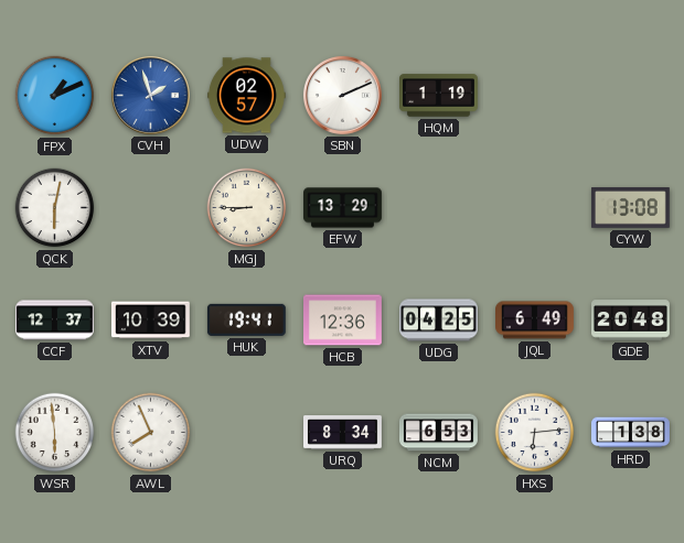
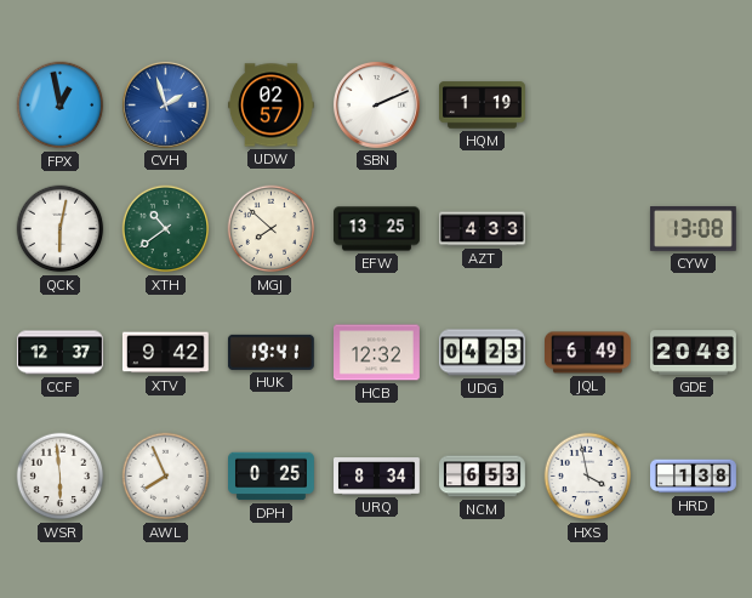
FPX: 1:11 -> 12:58
XTH: none -> 10:39
MGJ: 8:45 -> 7:52
EFW: 13:29 -> 13:25
AZT: none -> 4:33
XTV: 10:39 -> 9:42
HCB: 12:36 -> 12:32
UDG: 04:25 -> 04:23
DPH: none -> 0:25
HXS: 6:14 -> 3:58
